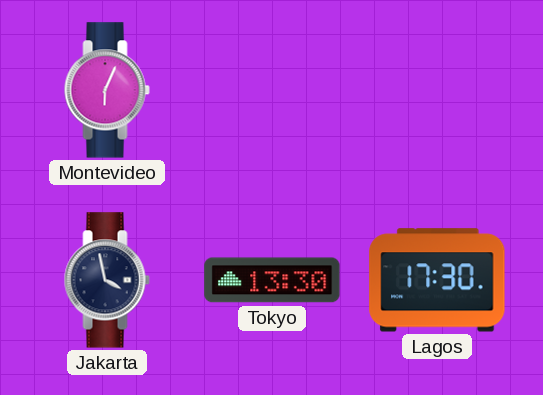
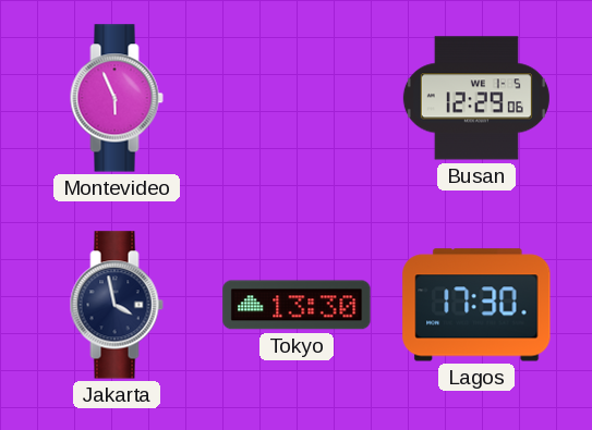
Montevideo: 6:04 -> 5:56
Busan: none -> 12:29
